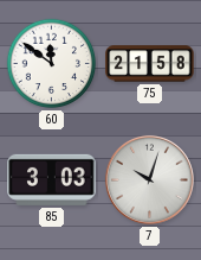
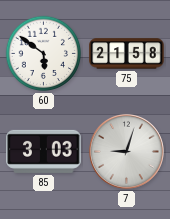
60: 11:51 -> 5:51
7: 10:03 -> 9:03
